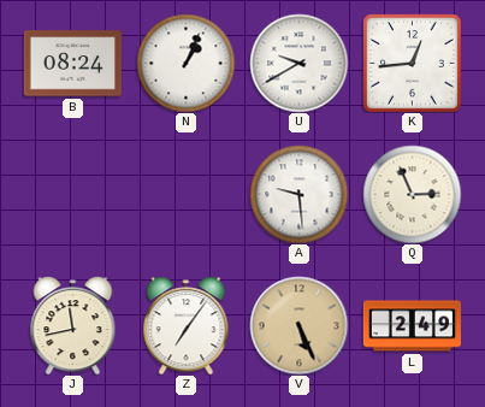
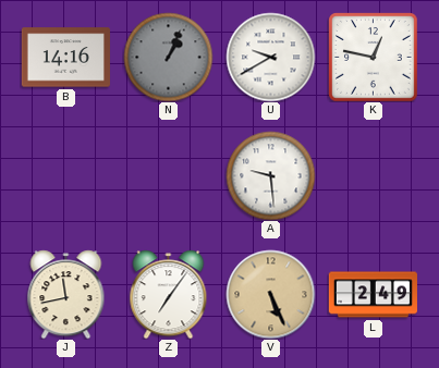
B: 08:24 -> 14:16
N dial: white -> grey
K: 12:44 -> 12:47
Q: 2:56 -> none
